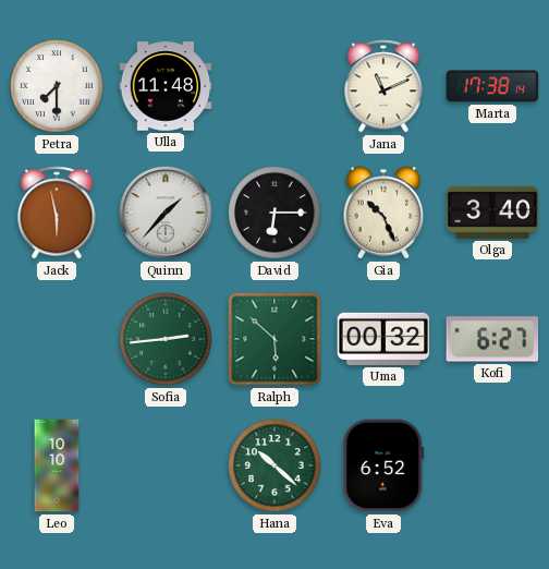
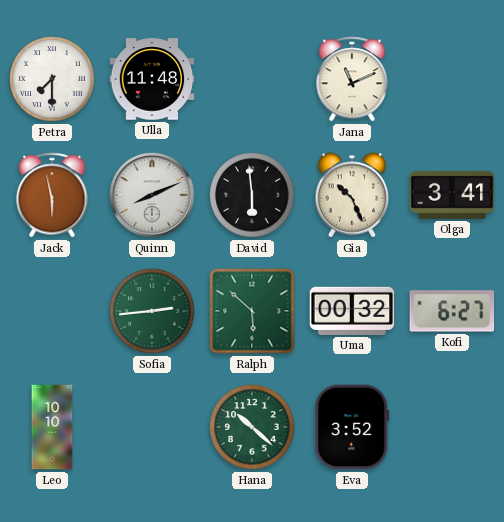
Marta: 17:38 -> none
Quinn: 1:37 -> 8:11
David: 6:15 -> 5:59
Olga: 3:40 -> 3:41
Eva: 6:52 -> 3:52
